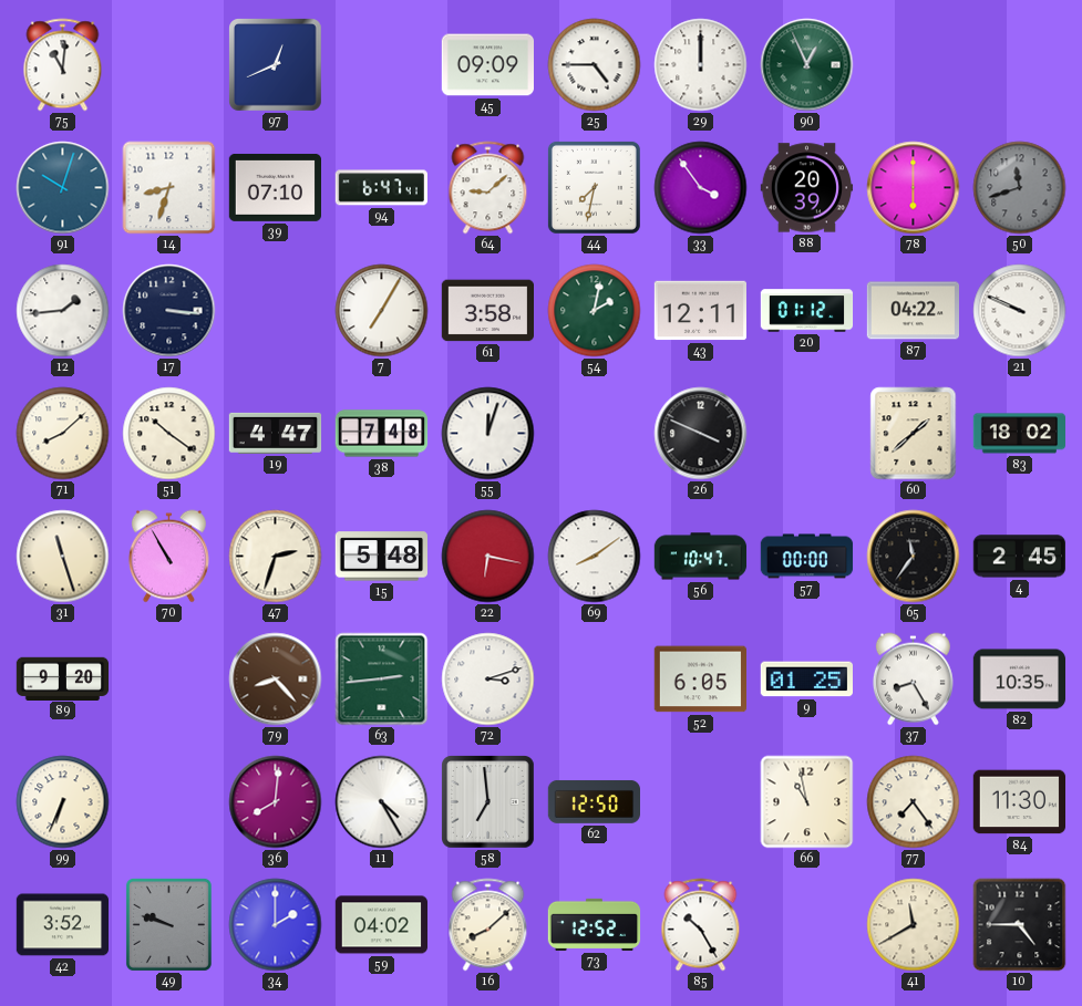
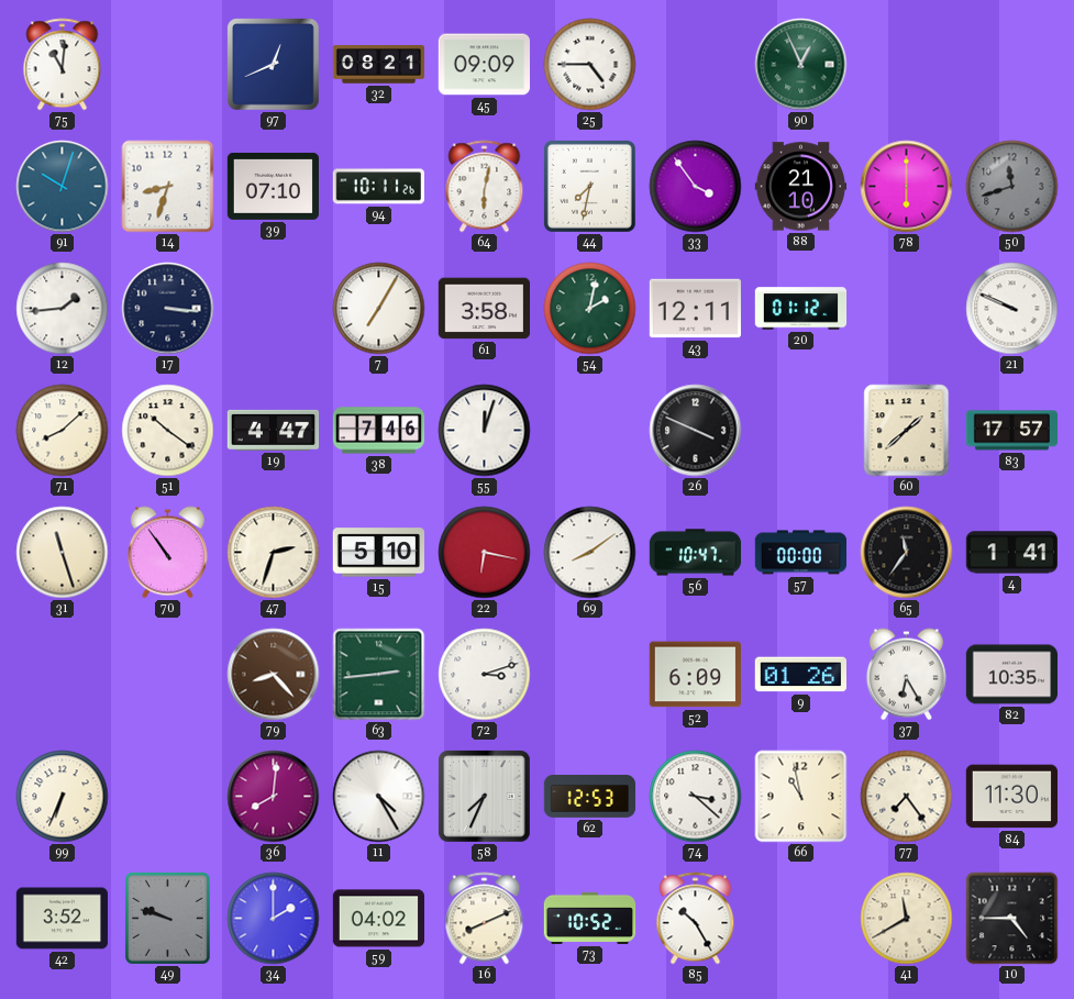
32: none -> 08:21
29: 12:00 -> none
94: 6:47 -> 10:11
64: 9:08 -> 6:02
88: 20:39 -> 21:10
87: 04:22 -> none
38: 7:48 -> 7:46
83: 18:02 -> 17:57
70: 10:55 -> 10:54
15: 5:48 -> 5:10
4: 2:45 -> 1:41
89: 9:20 -> none
52: 6:05 -> 6:09
9: 01:25 -> 01:26
37: 8:25 -> 6:25
58: 6:59 -> 7:34
62: 12:50 -> 12:53
74: none -> 3:22
16: 8:08 -> 8:11
73: 12:52 -> 10:52
